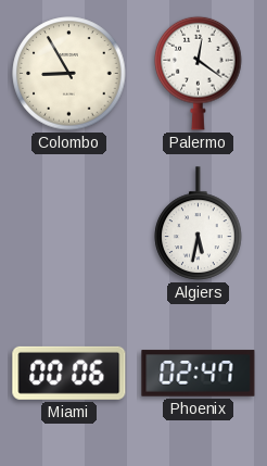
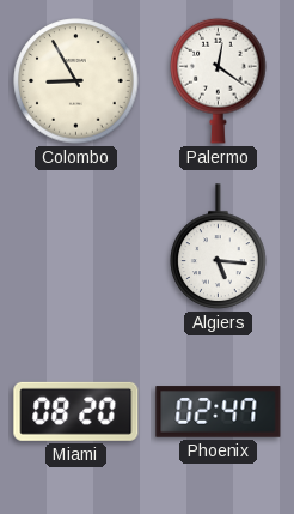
Algiers: 5:32 -> 5:16
Miami: 00:06 -> 08:20
